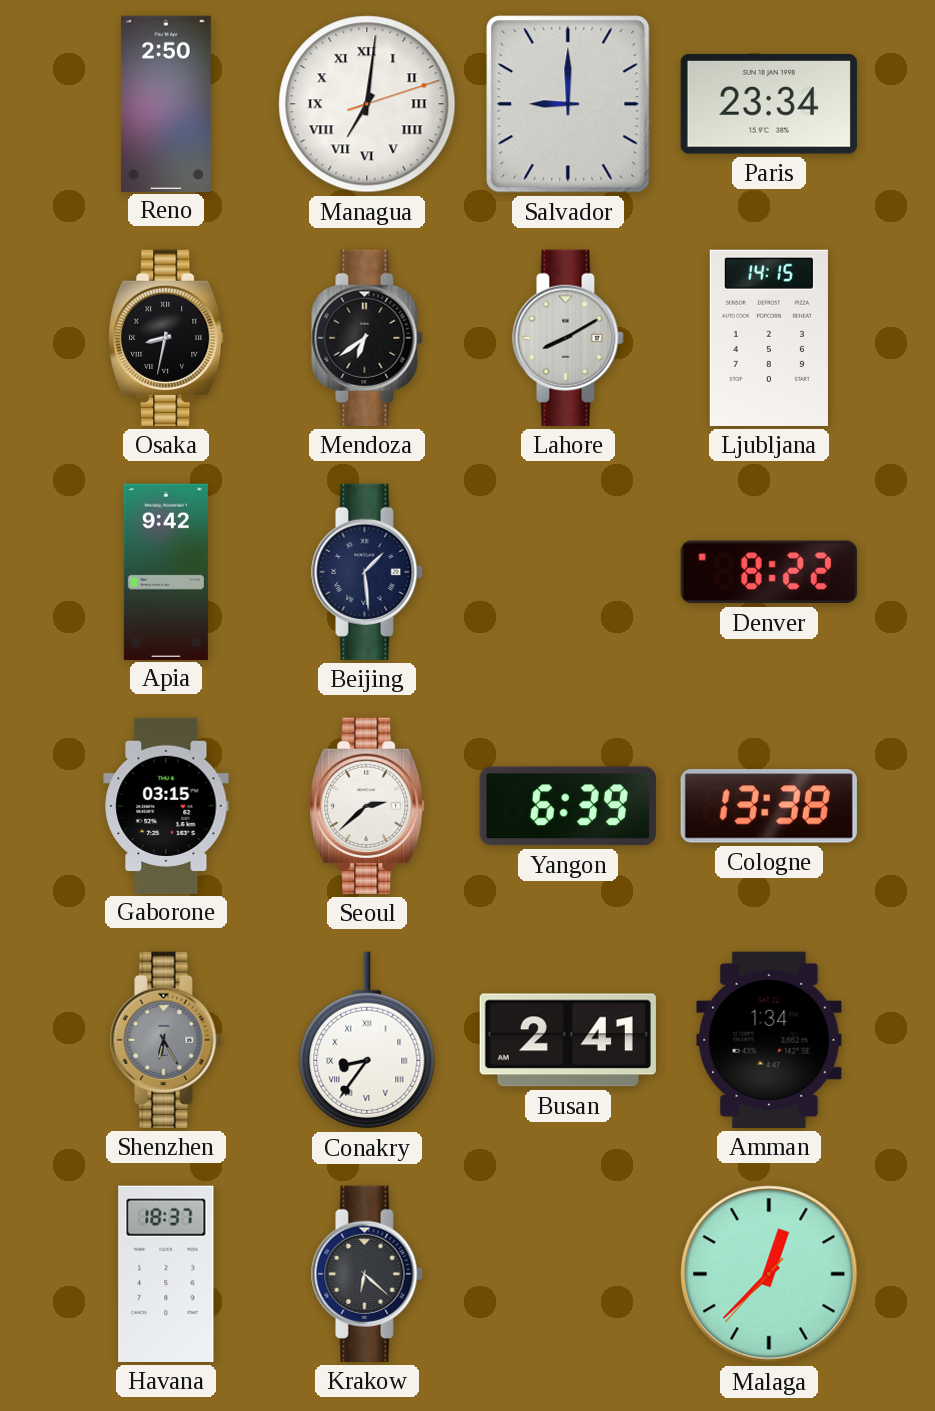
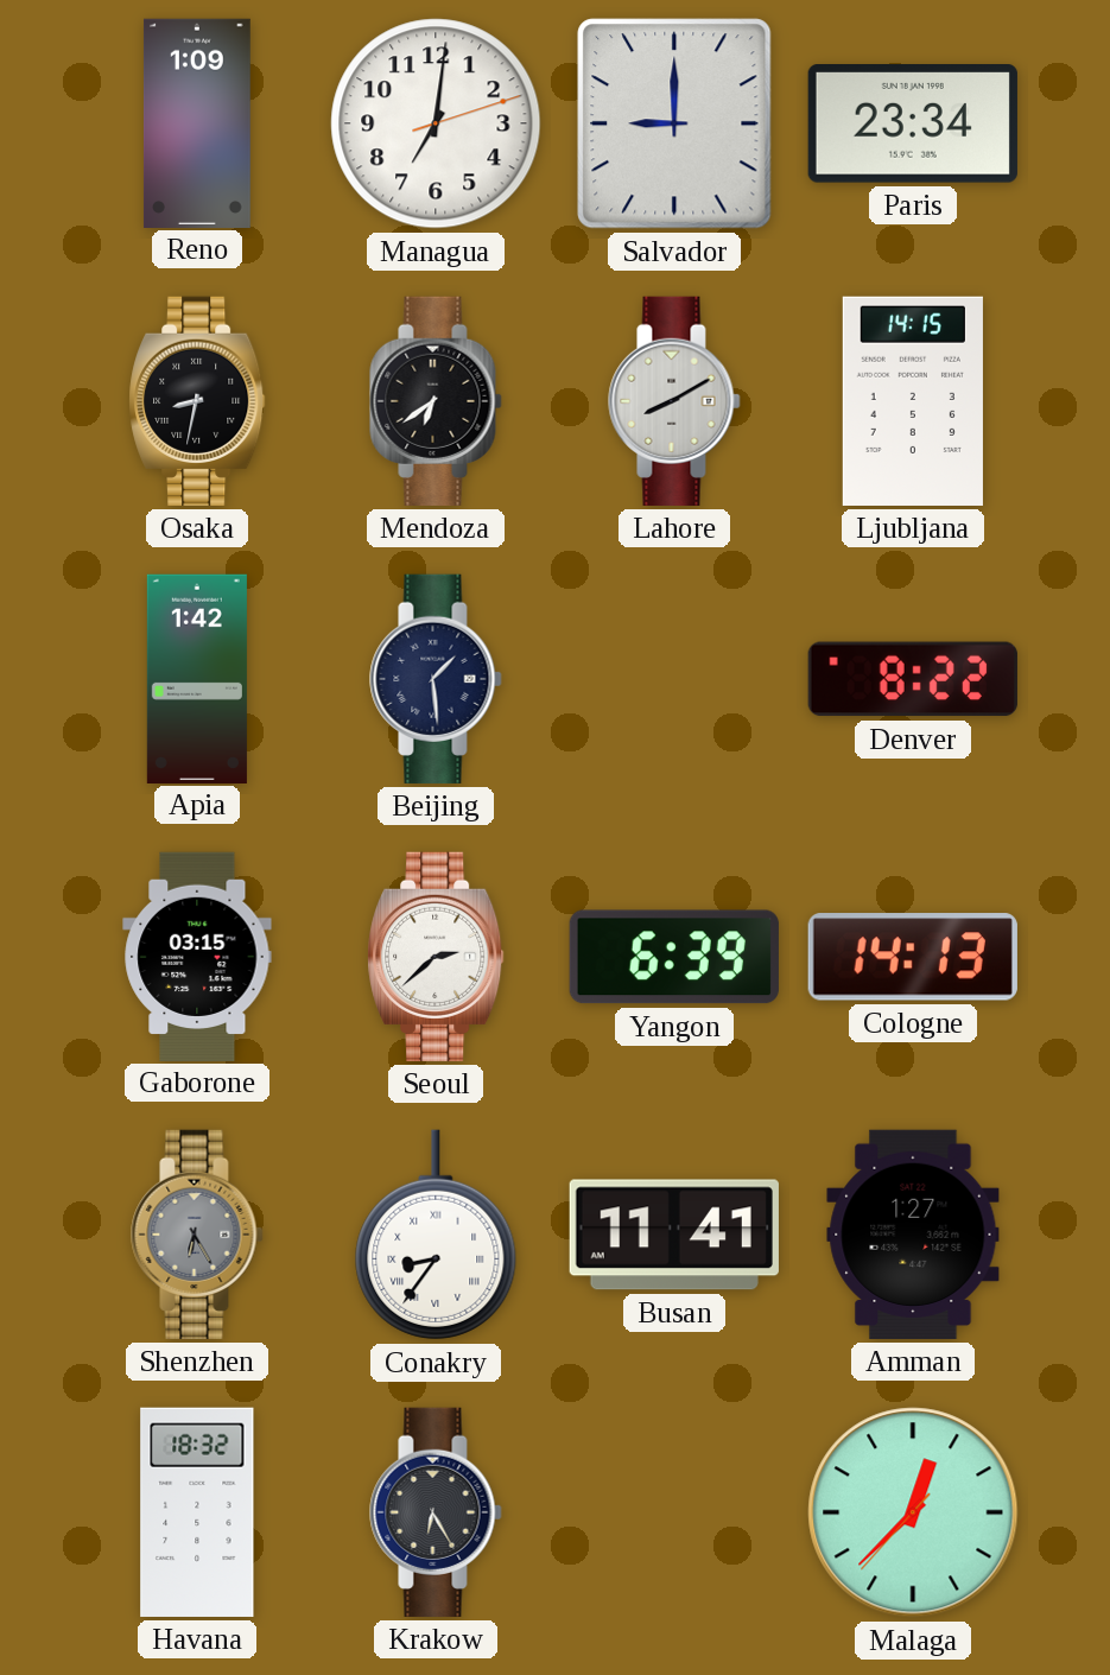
Reno: 2:50 -> 1:09
Managua numerals: Roman -> Arabic
Apia: 9:42 -> 1:42
Cologne: 13:38 -> 14:13
Busan: 2:41 -> 11:41
Amman: 1:34 -> 1:27
Havana: 18:37 -> 18:32
Krakow: 6:22 -> 6:25
